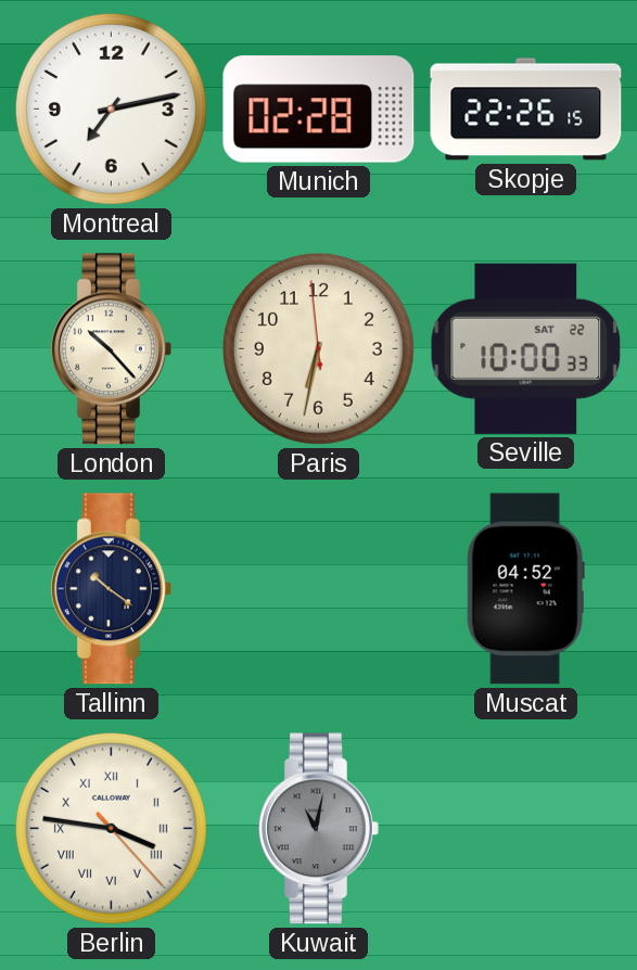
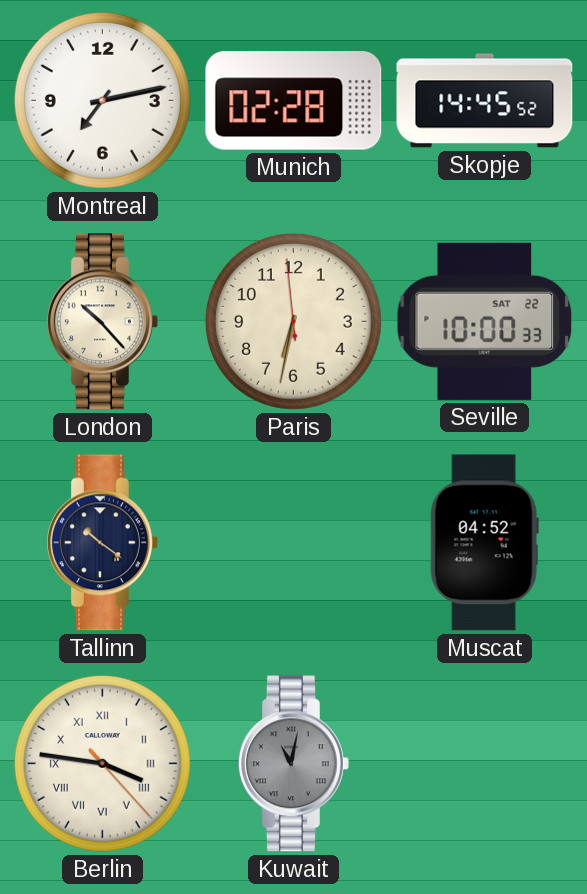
Skopje: 22:26 -> 14:45
